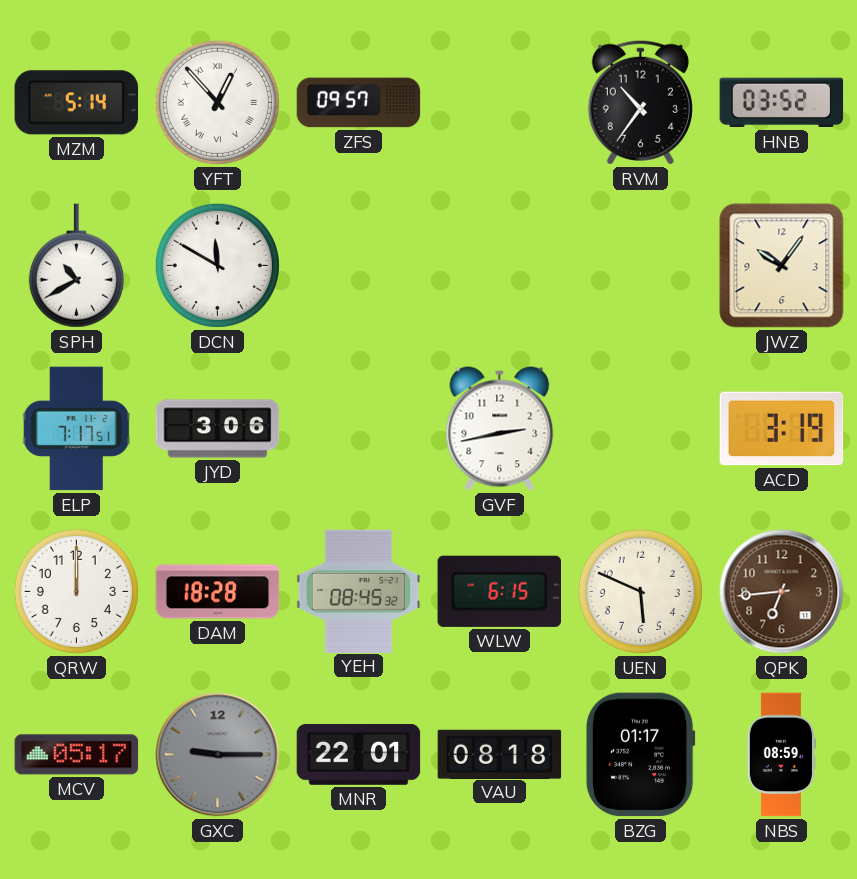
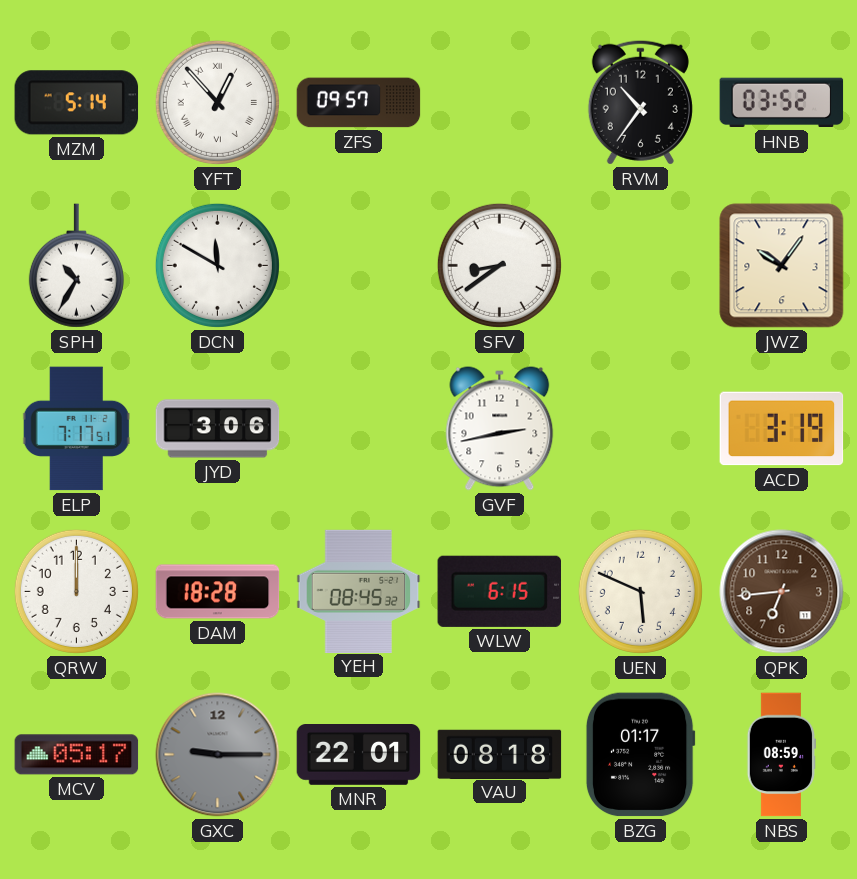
SPH: 10:40 -> 10:35
SFV: none -> 8:39
